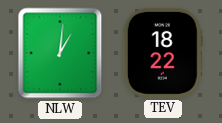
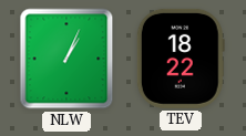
NLW: 1:01 -> 1:04
